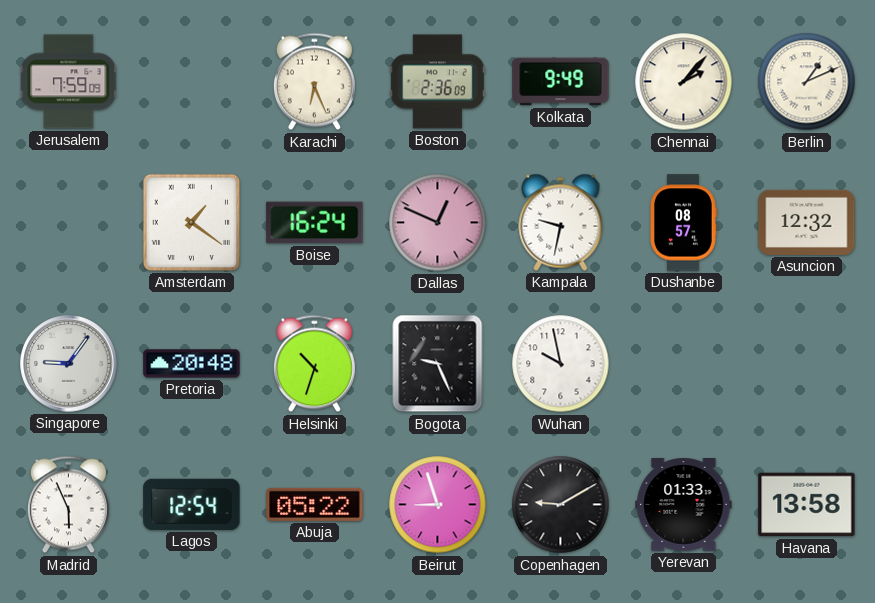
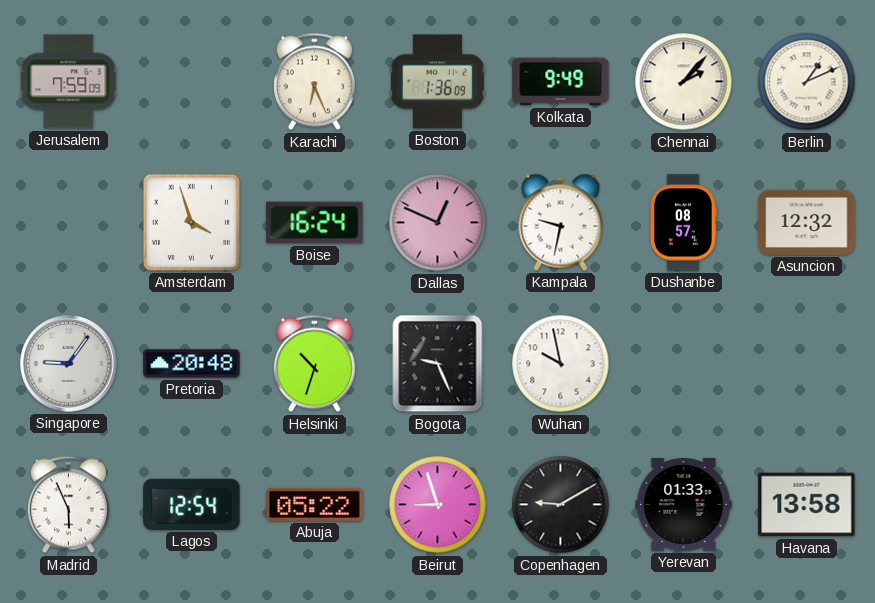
Boston: 2:36 -> 1:36
Amsterdam: 1:21 -> 3:57
